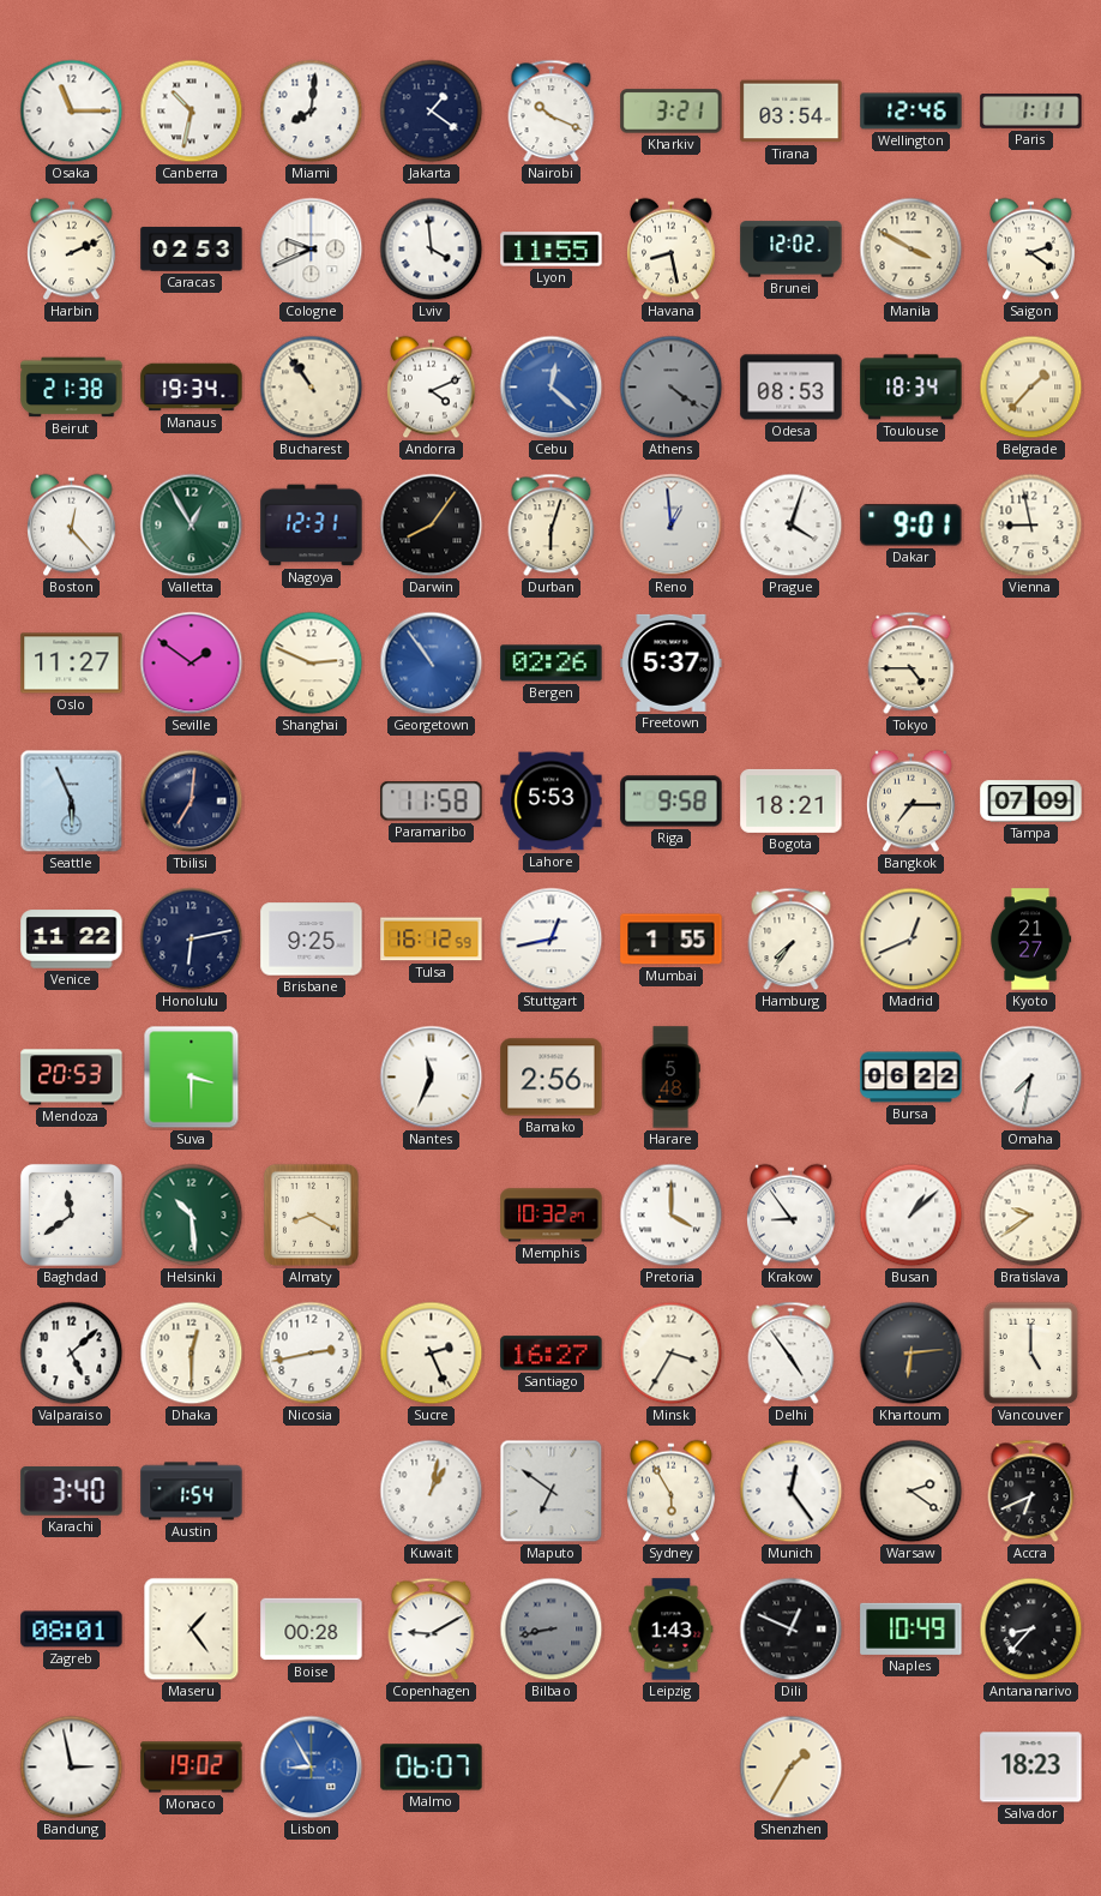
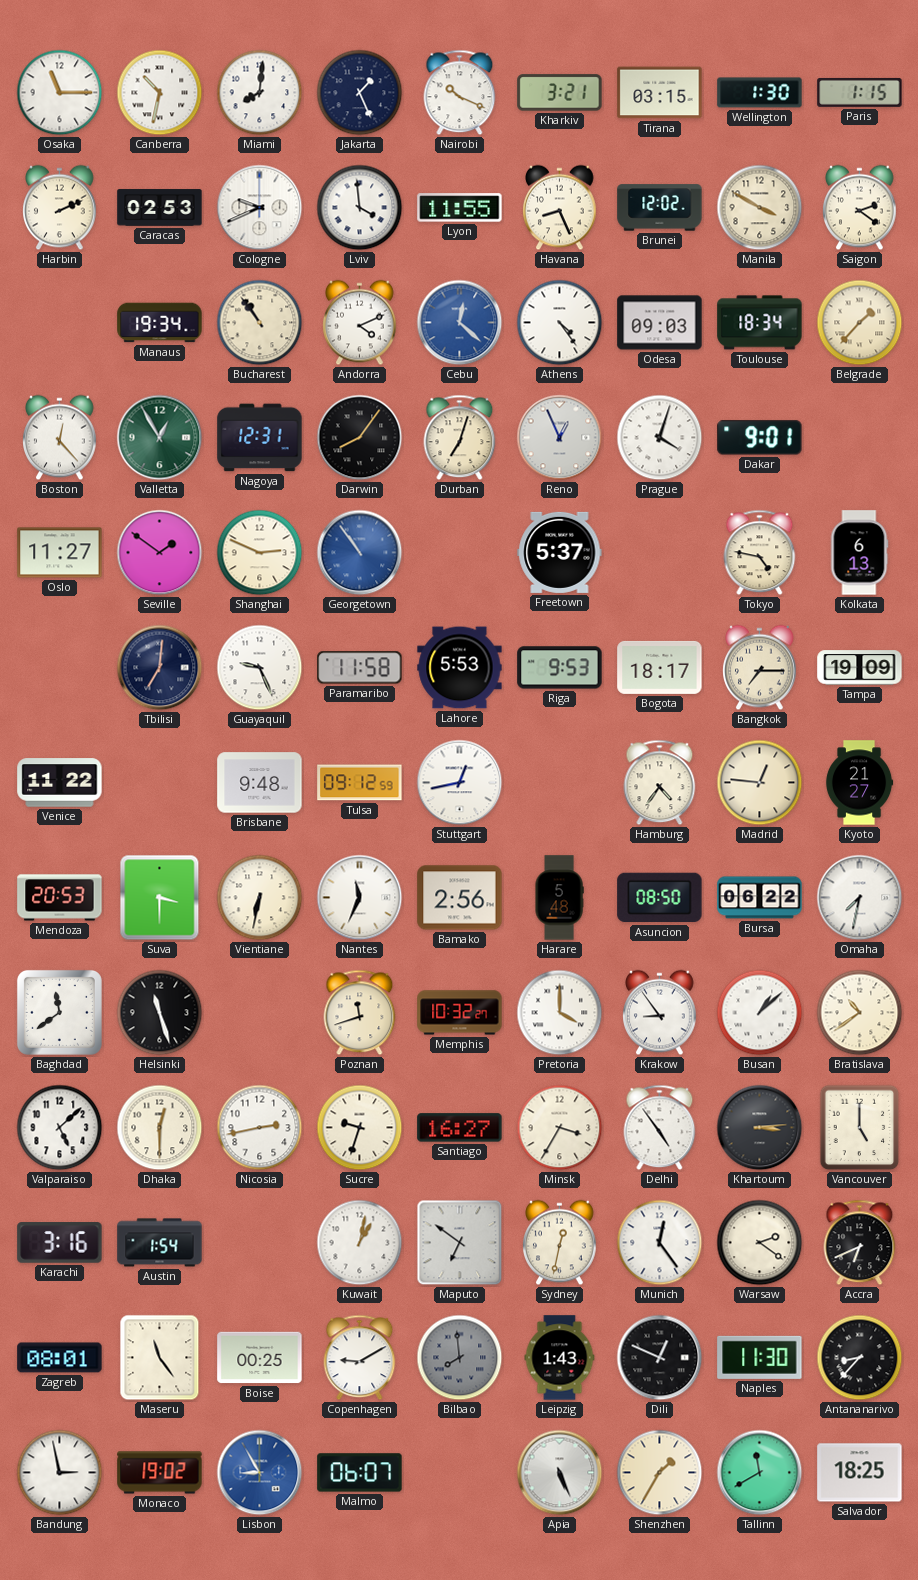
Jakarta: 1:21 -> 1:26
Tirana: 03:54 -> 03:15
Wellington: 12:46 -> 1:30
Paris: 1:11 -> 1:15
Havana: 8:28 -> 8:26
Beirut: 21:38 -> none
Athens: 4:21 -> 4:24
Athens dial: grey -> white
Odesa: 08:53 -> 09:03
Durban: 6:03 -> 7:03
Reno: 12:59 -> 12:56
Vienna: 8:58 -> none
Bergen: 02:26 -> none
Tokyo: 4:45 -> 4:47
Kolkata: none -> 6:13
Seattle: 5:56 -> none
Guayaquil: none -> 9:26
Riga: 9:58 -> 9:53
Bogota: 18:21 -> 18:17
Tampa: 07:09 -> 19:09
Honolulu: 6:13 -> none
Brisbane: 9:25 -> 9:48
Tulsa: 16:12 -> 09:12
Mumbai: 1:55 -> none
Hamburg: 7:36 -> 4:36
Madrid: 12:41 -> 12:46
Vientiane: none -> 6:32
Asuncion: none -> 08:50
Helsinki: 10:29 -> 11:27
Helsinki dial: green -> black
Almaty: 8:20 -> none
Poznan: none -> 11:42
Bratislava: 9:39 -> 10:39
Sucre: 2:26 -> 9:33
Khartoum: 6:14 -> 3:14
Karachi: 3:40 -> 3:16
Sydney: 5:55 -> 12:32
Maseru: 1:24 -> 11:24
Boise: 00:28 -> 00:25
Bilbao: 8:43 -> 7:59
Naples: 10:49 -> 11:30
Apia: none -> 5:26
Tallinn: none -> 11:40
Salvador: 18:23 -> 18:25
